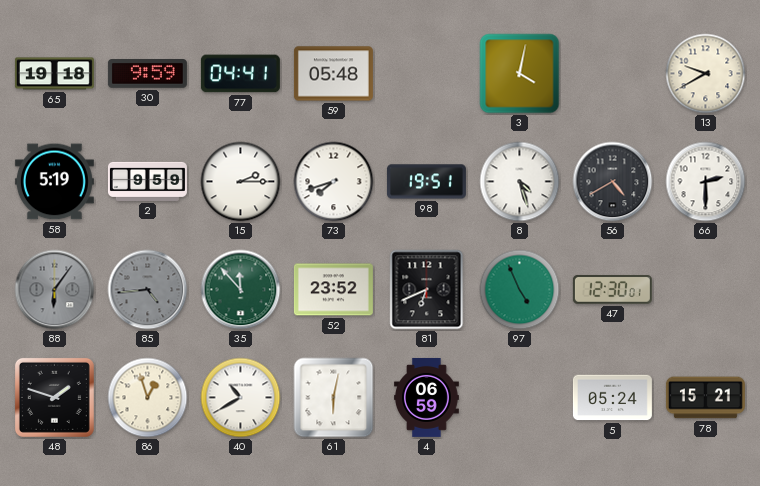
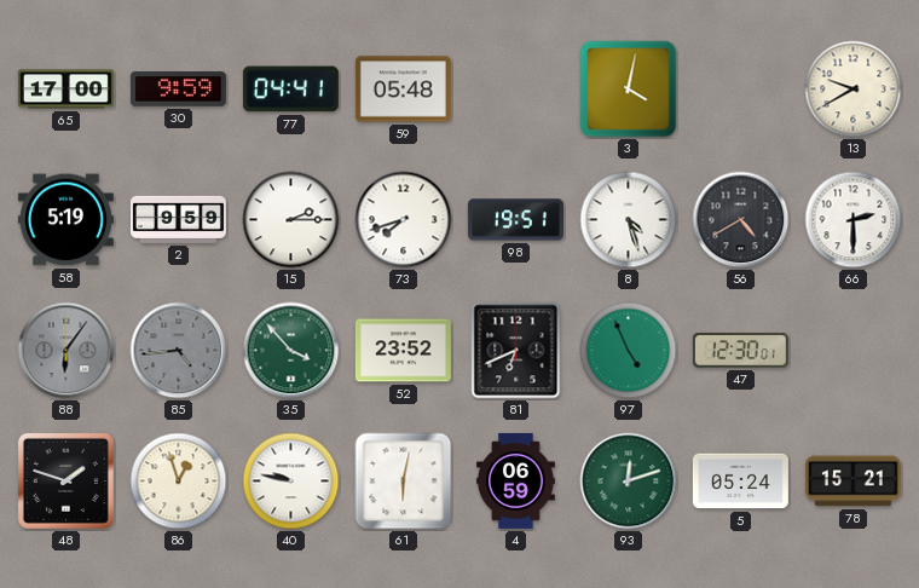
65: 19:18 -> 17:00
35: 11:53 -> 3:53
40: 10:40 -> 9:47
93: none -> 12:12
